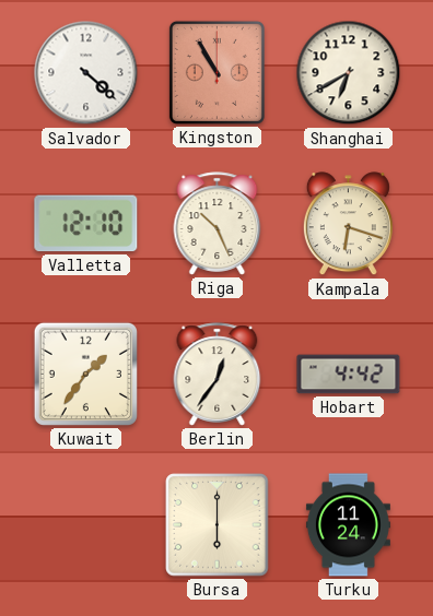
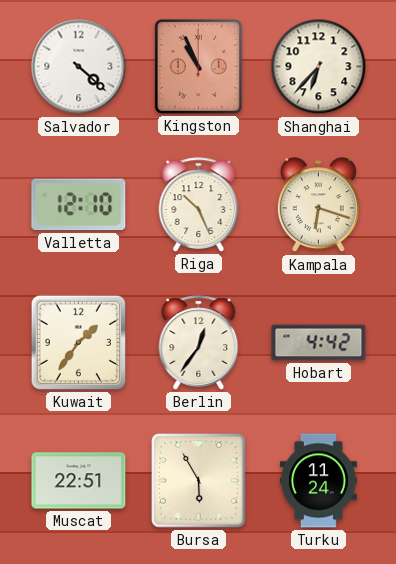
Kingston: 10:55 -> 10:56
Shanghai: 6:40 -> 6:37
Muscat: none -> 22:51
Bursa: 6:00 -> 5:55
